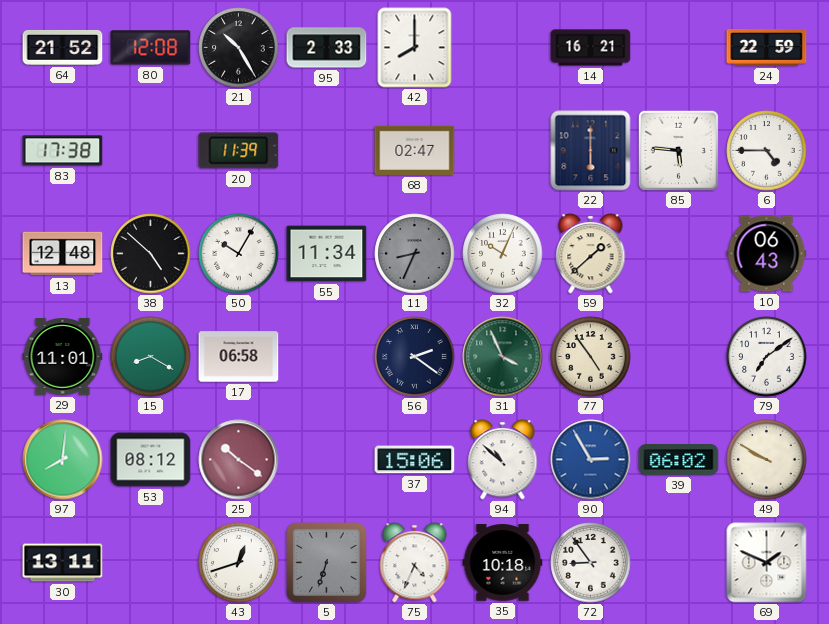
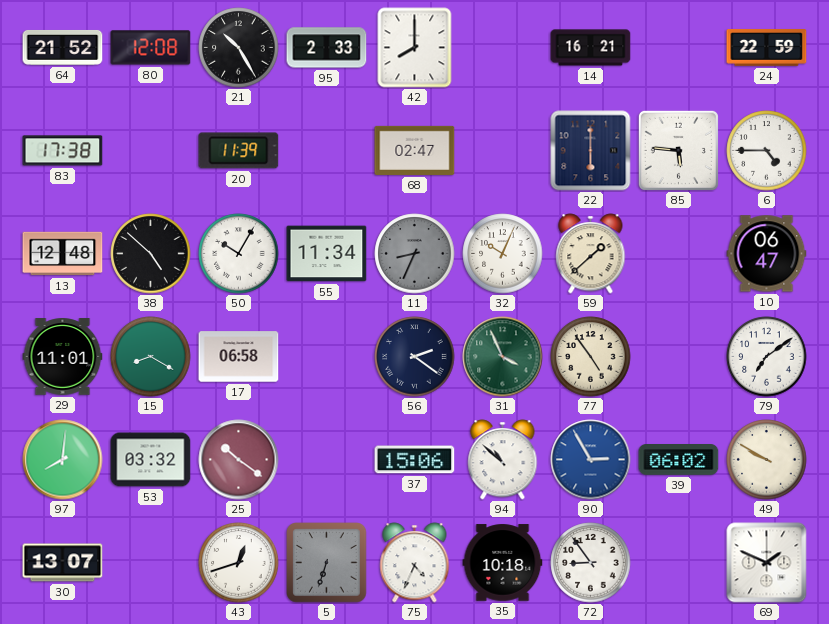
10: 06:43 -> 06:47
53: 08:12 -> 03:32
30: 13:11 -> 13:07
